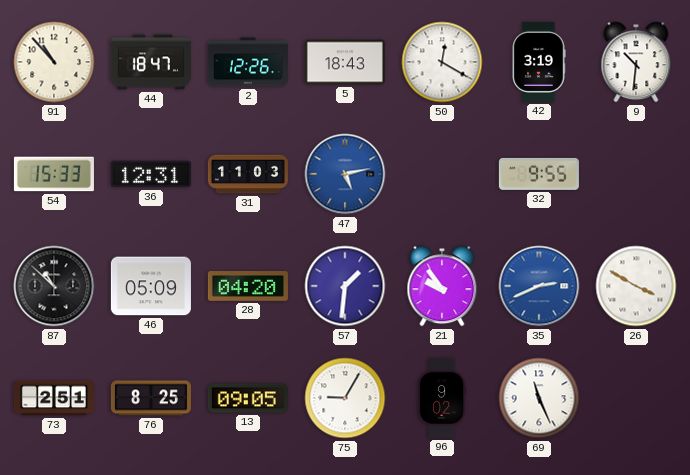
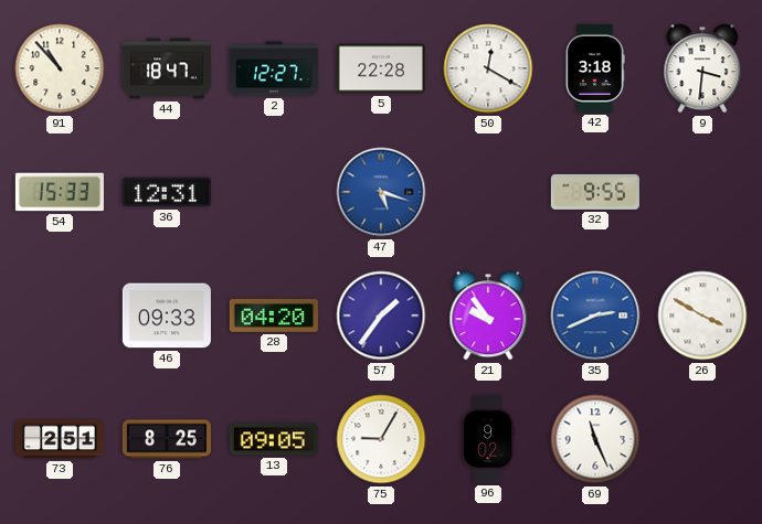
2: 12:26 -> 12:27
5: 18:43 -> 22:28
42: 3:19 -> 3:18
9: 10:31 -> 3:31
31: 11:03 -> none
47: 5:13 -> 5:18
87: 10:52 -> none
46: 05:09 -> 09:33
57: 1:31 -> 1:36
